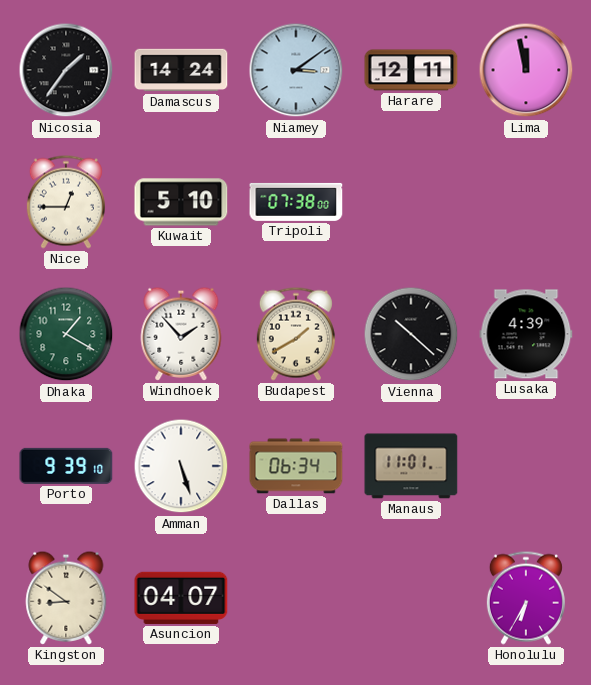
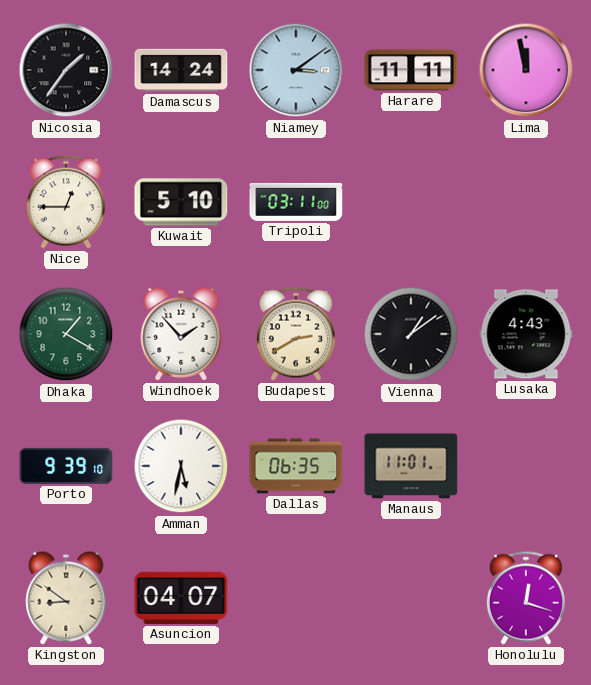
Harare: 12:11 -> 11:11
Tripoli: 07:38 -> 03:11
Budapest: 1:40 -> 2:40
Vienna: 10:22 -> 1:09
Lusaka: 4:39 -> 4:43
Amman: 5:27 -> 5:32
Dallas: 06:34 -> 06:35
Honolulu: 6:35 -> 12:18
